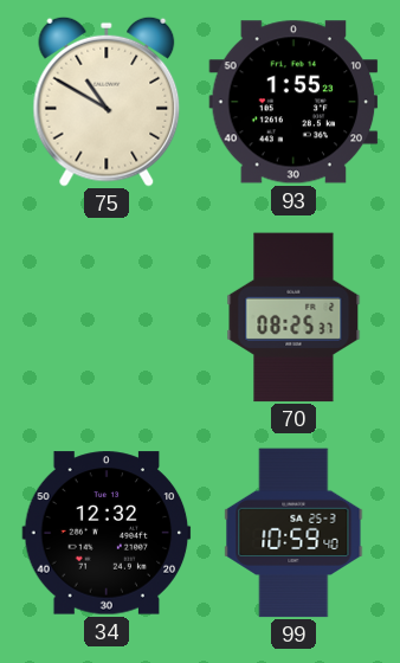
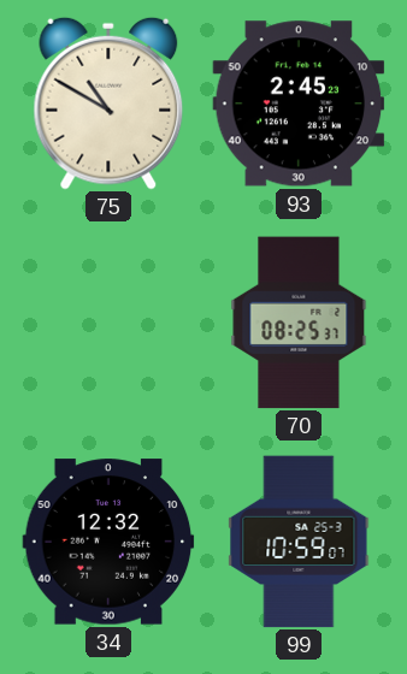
93: 1:55 -> 2:45
99: 10:59:40 -> 10:59:07
